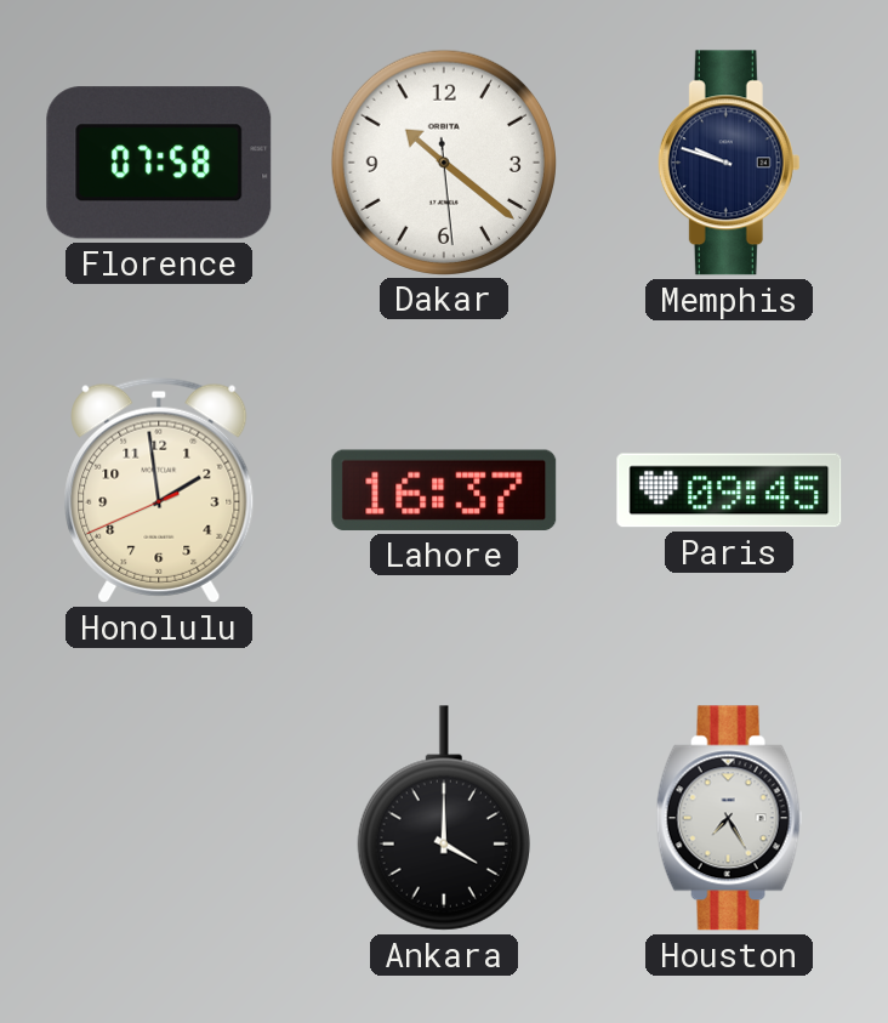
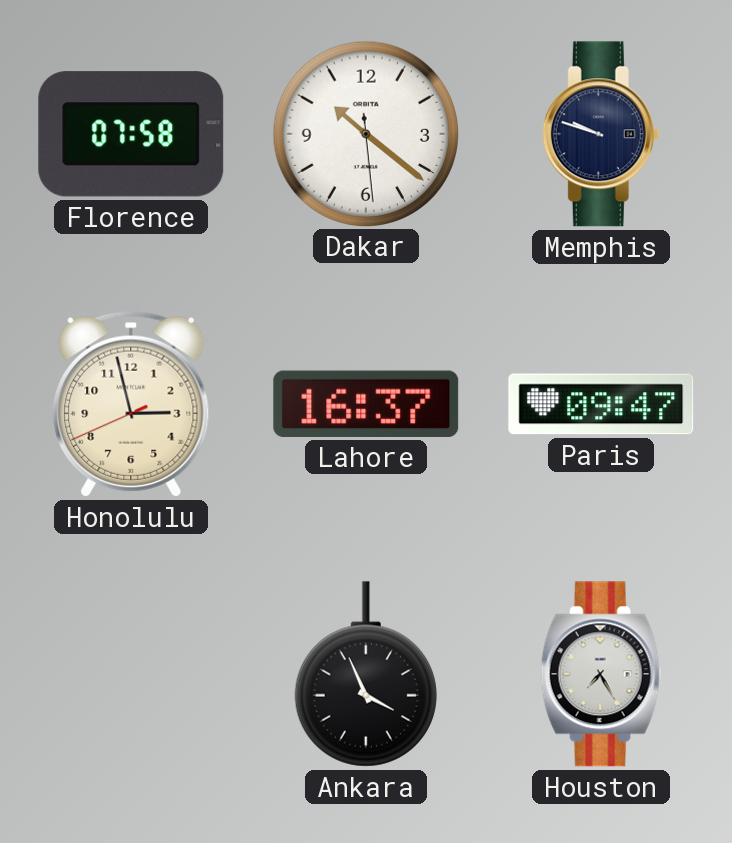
Honolulu: 1:58 -> 2:57
Paris: 09:45 -> 09:47
Ankara: 4:00 -> 3:56
